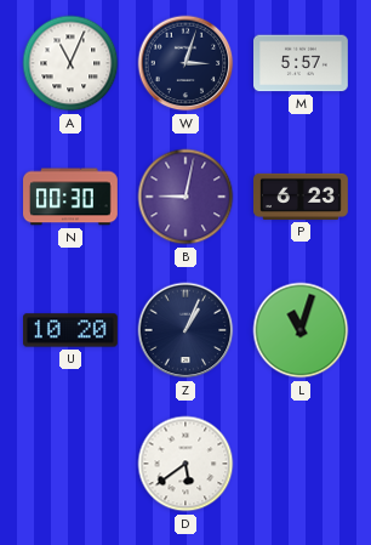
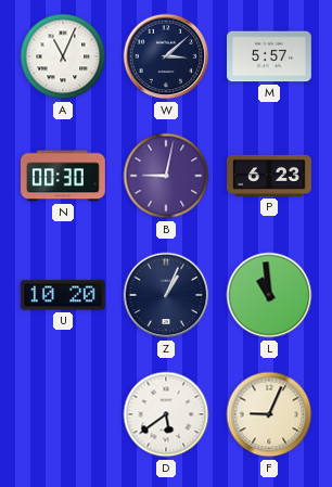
W: 3:03 -> 3:08
L: 11:03 -> 10:59
F: none -> 9:04
